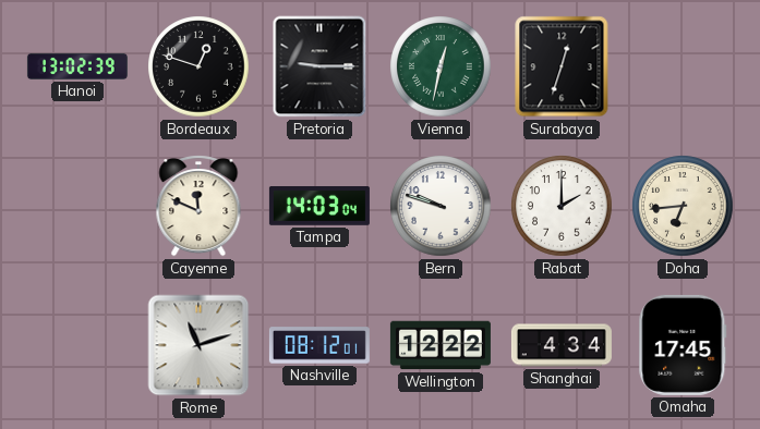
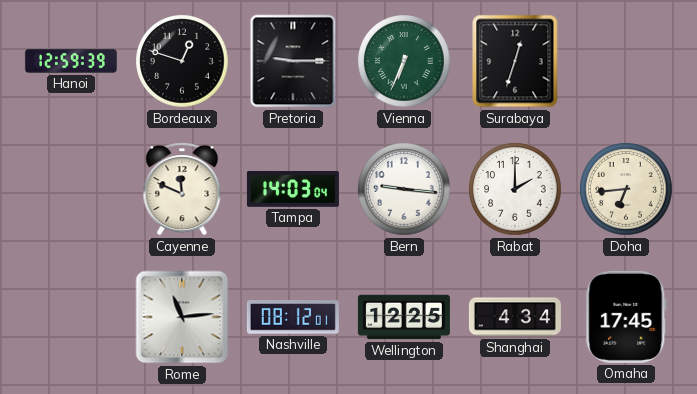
Hanoi: 13:02 -> 12:59
Vienna: 12:32 -> 6:34
Bern: 9:48 -> 9:16
Rome: 11:12 -> 11:14
Wellington: 12:22 -> 12:25
